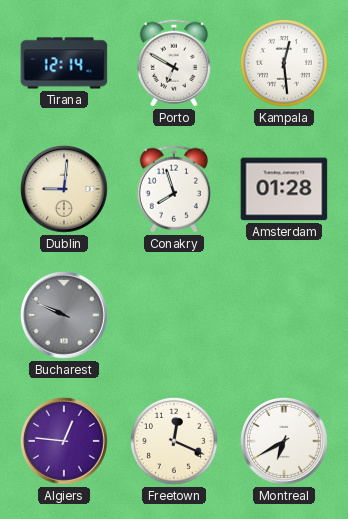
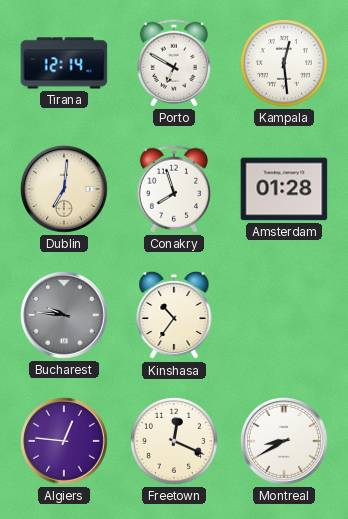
Dublin: 9:01 -> 7:01
Bucharest: 9:49 -> 9:46
Kinshasa: none -> 10:36
Montreal: 6:40 -> 8:40
